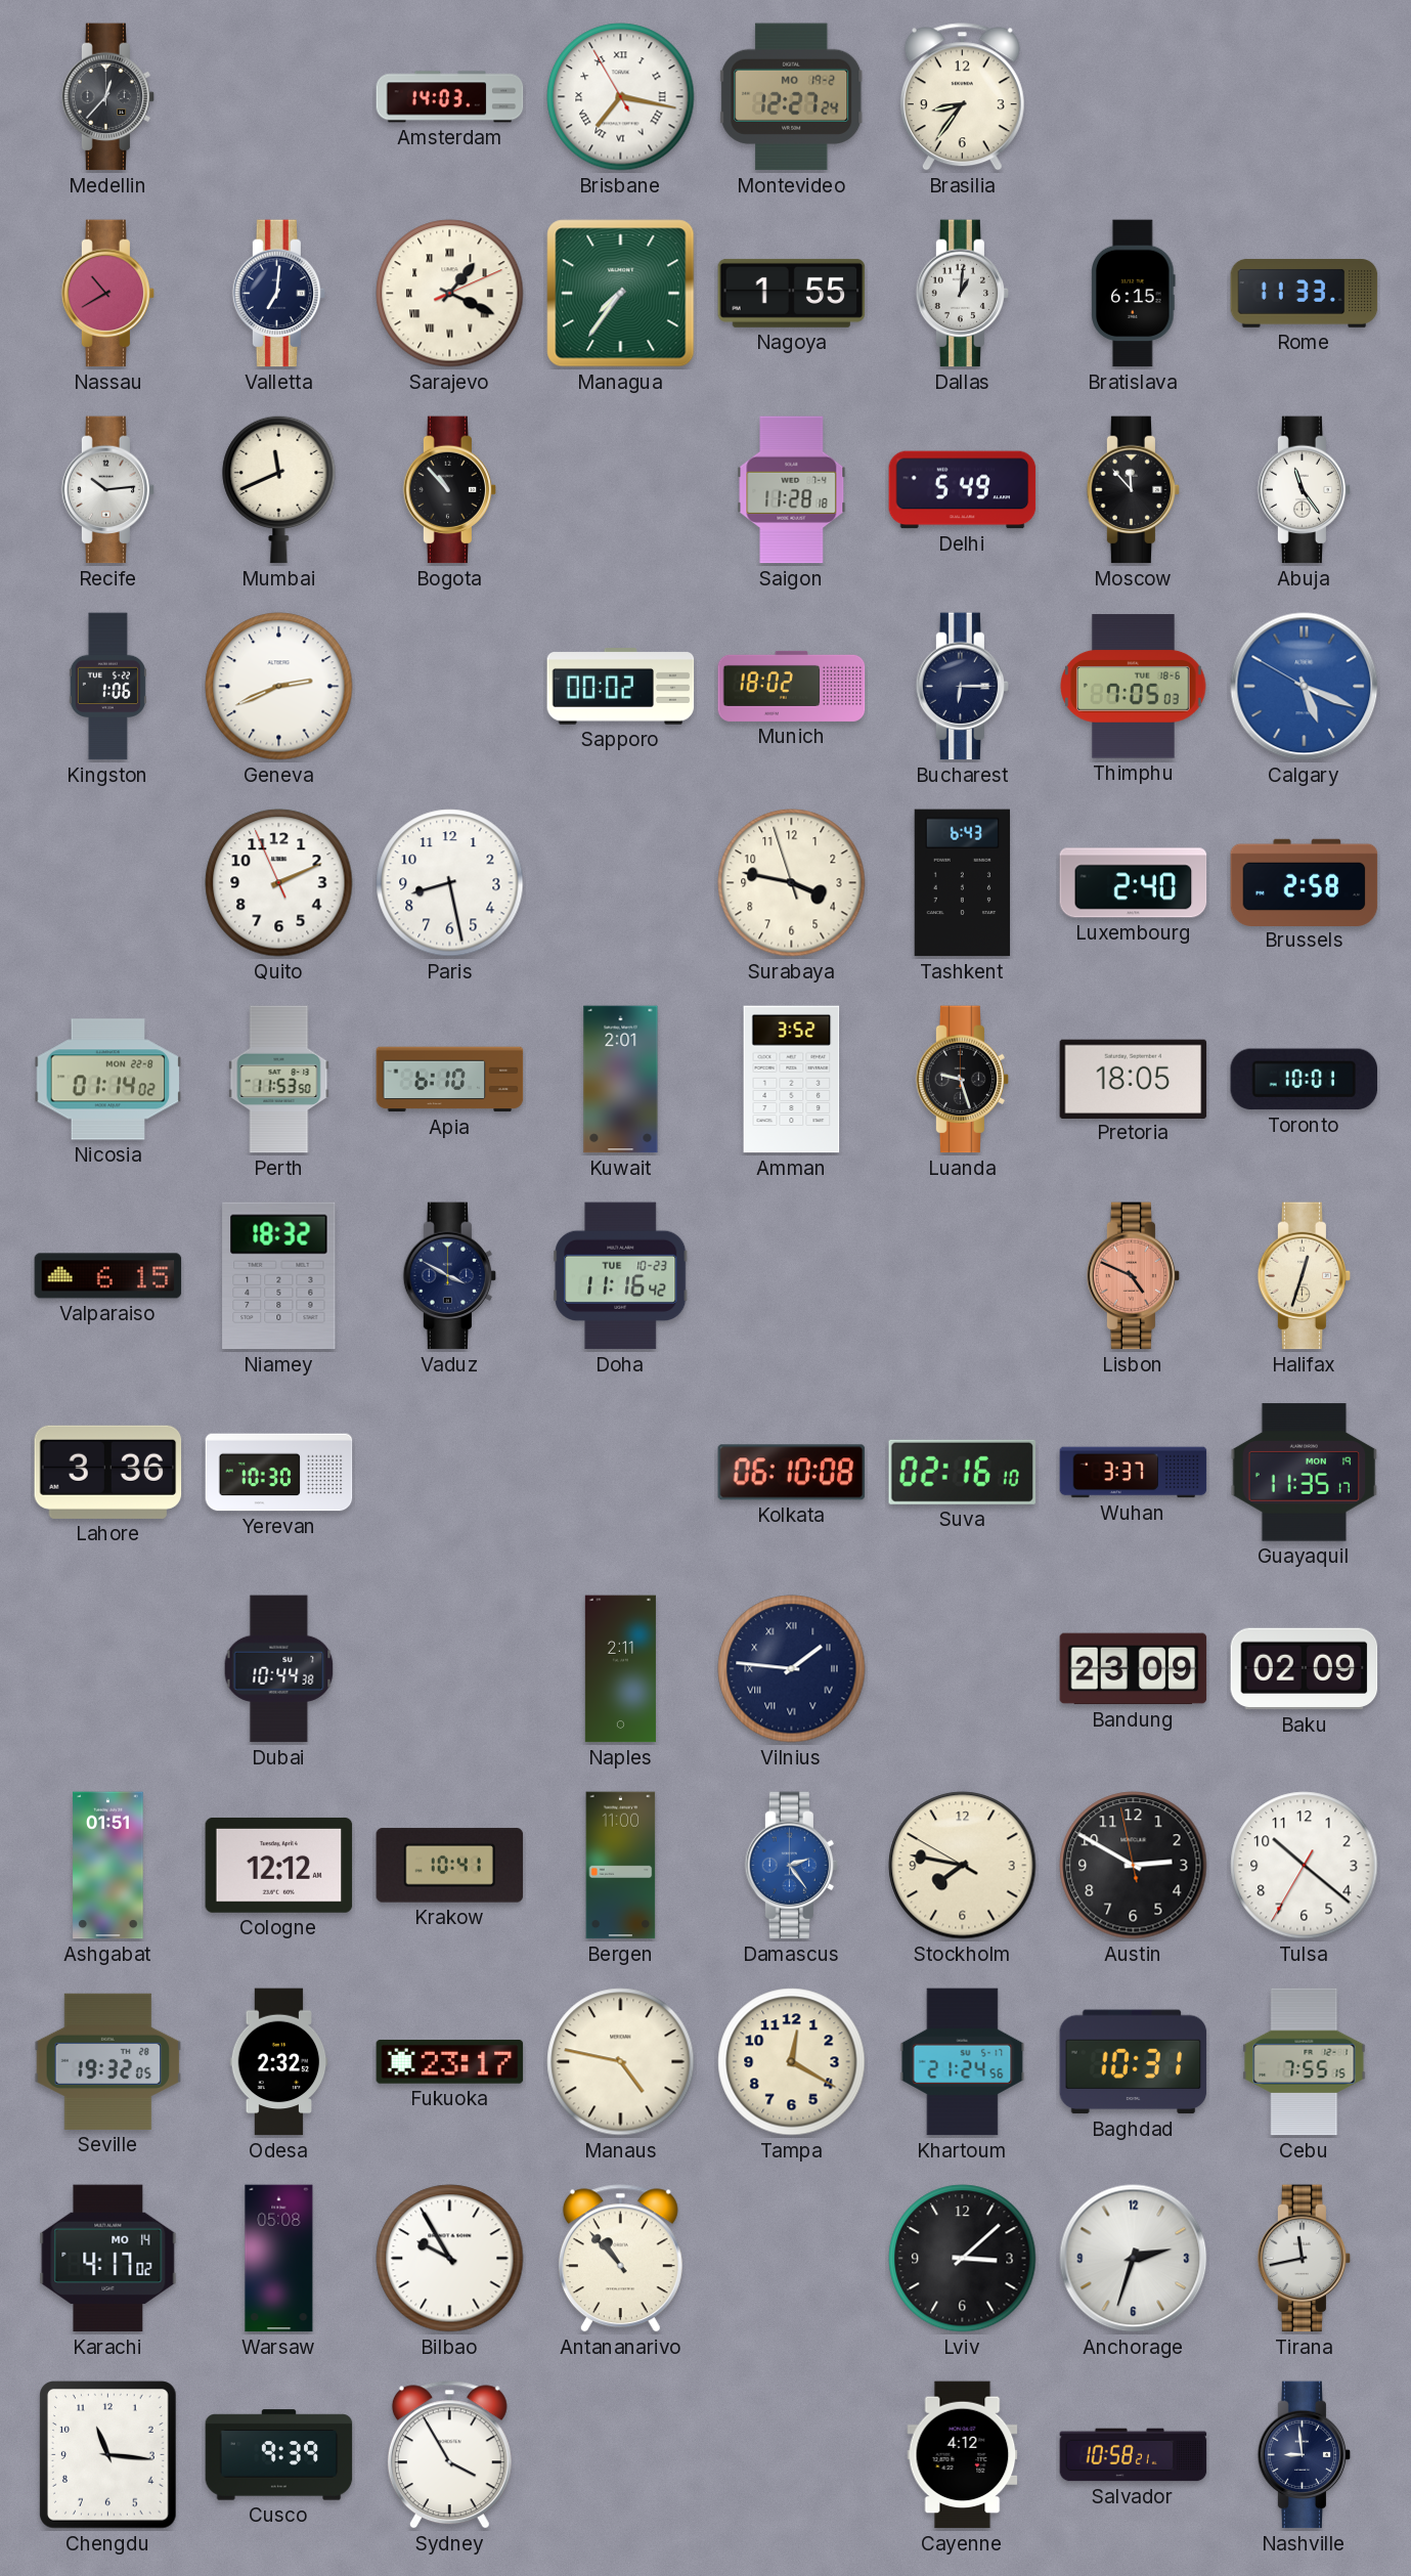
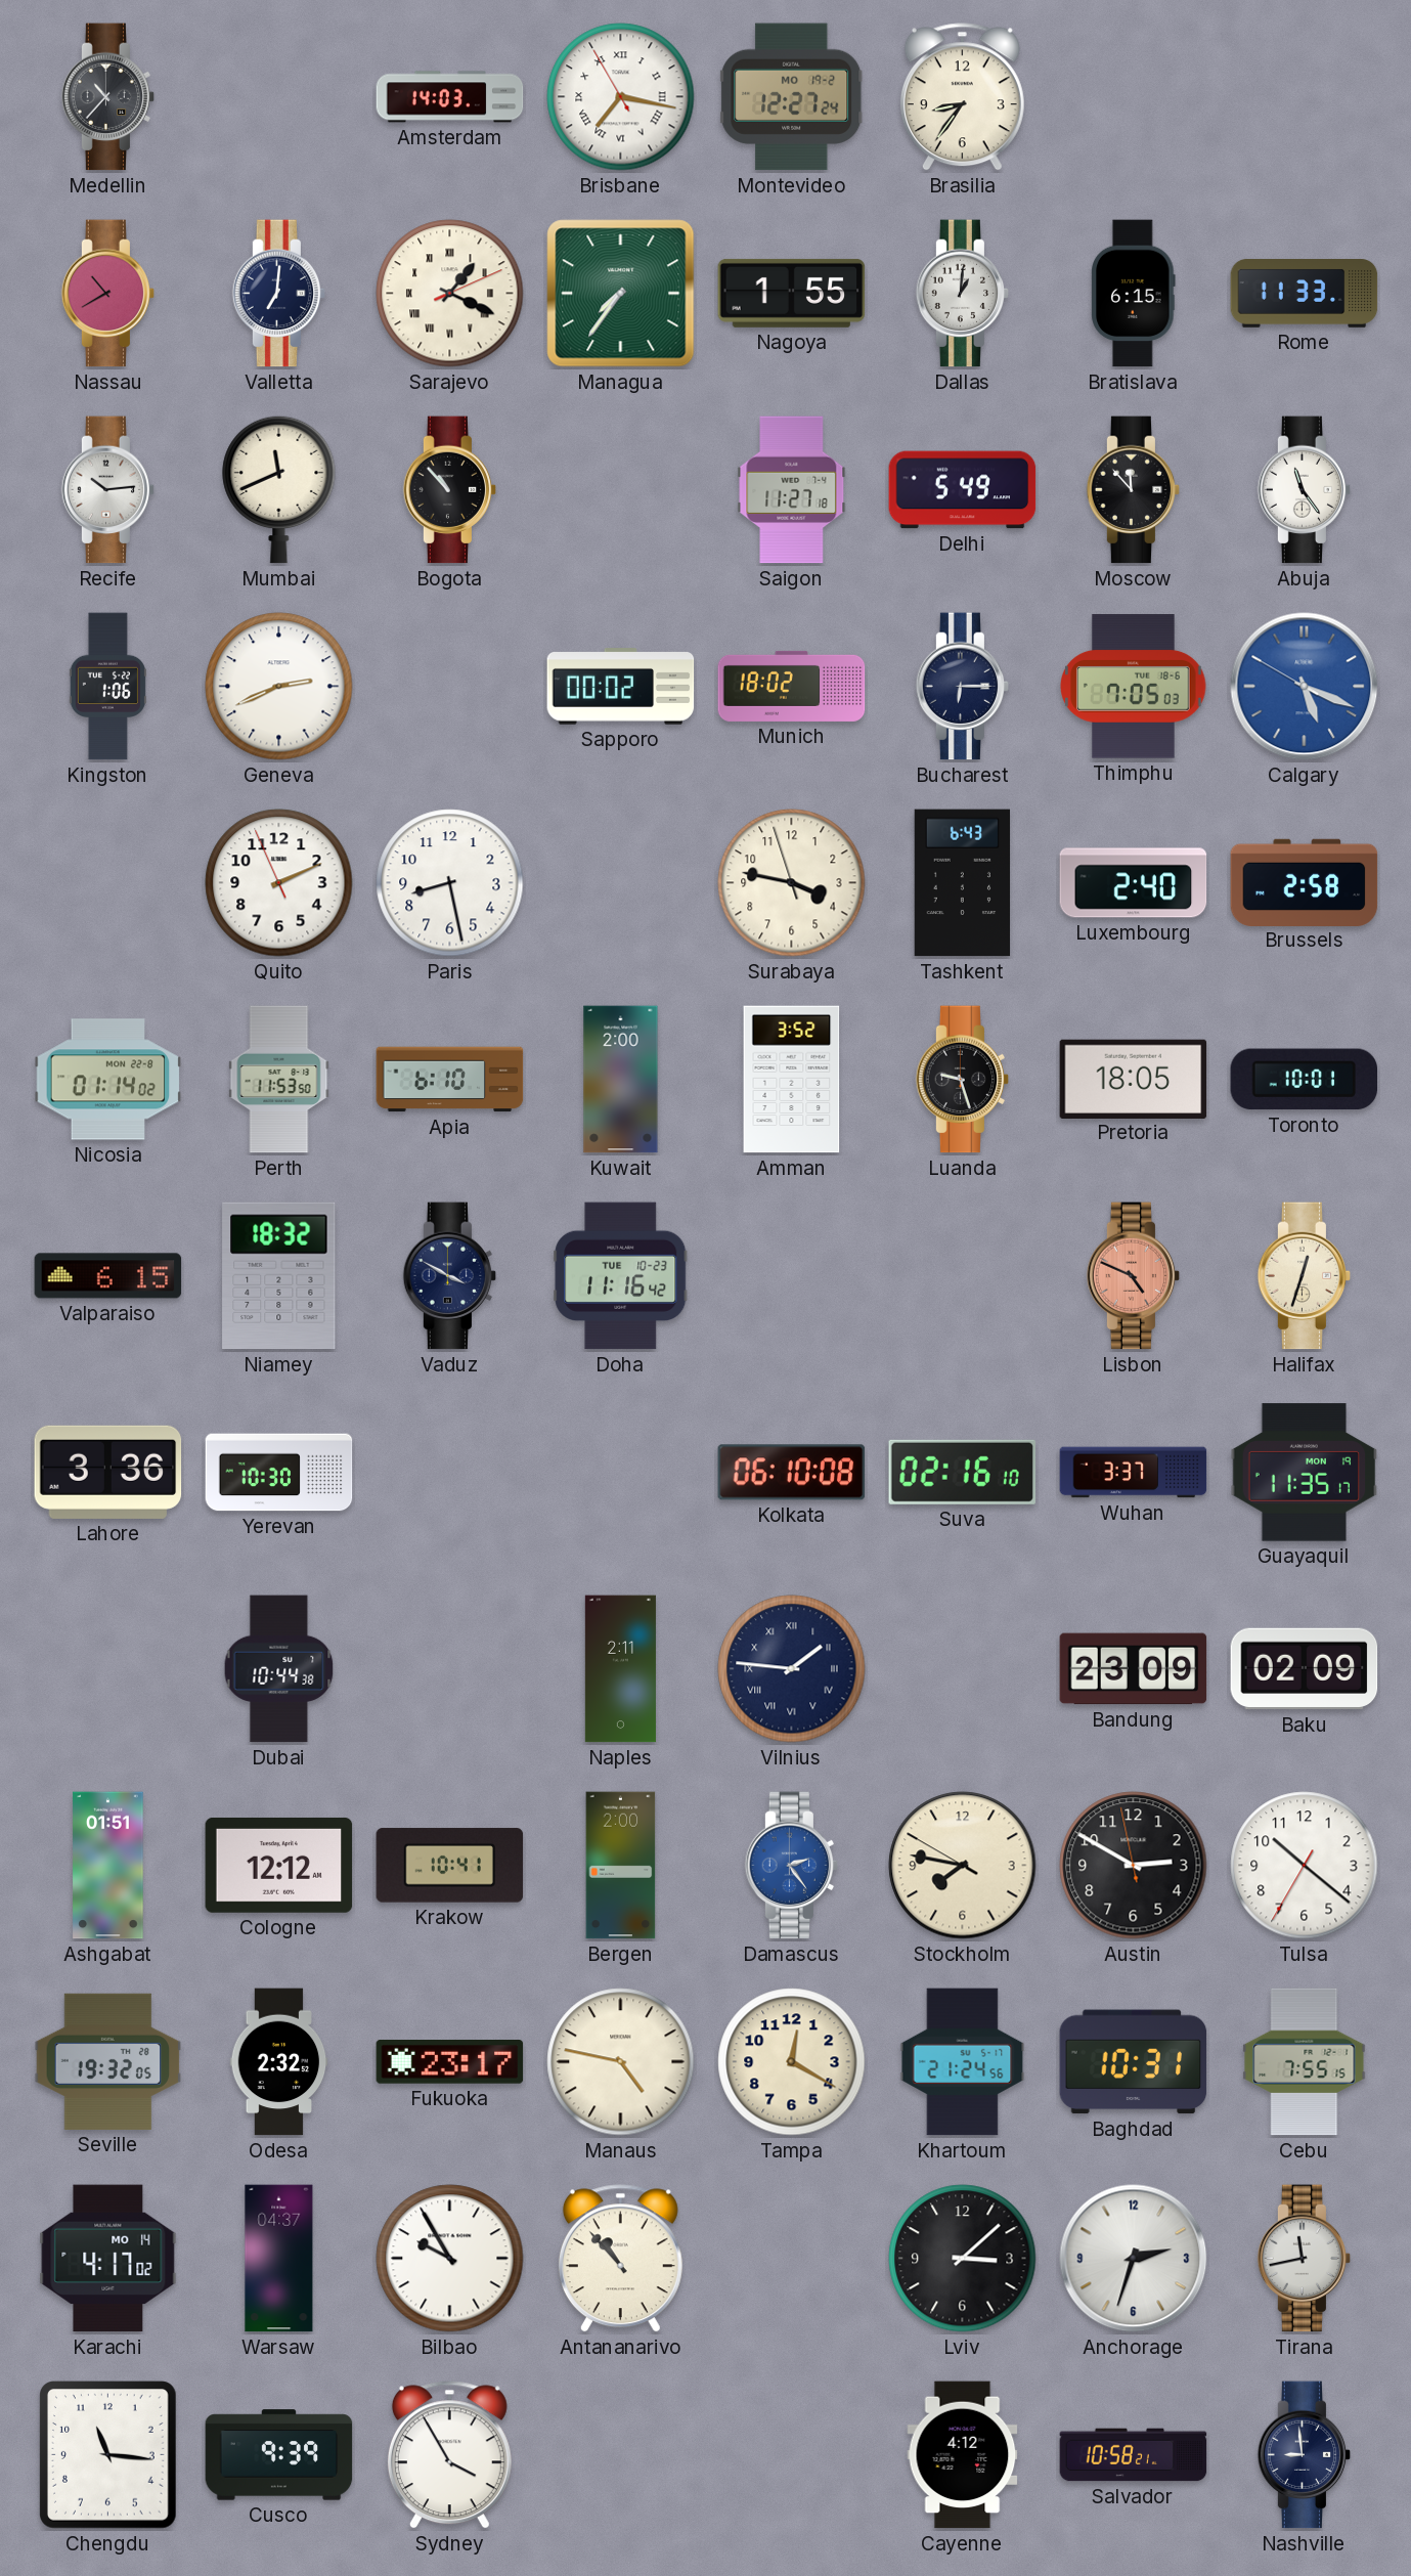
Medellin: 12:37 -> 10:37
Saigon: 11:28 -> 11:27
Kuwait: 2:01 -> 2:00
Bergen: 11:00 -> 2:00
Warsaw: 05:08 -> 04:37
